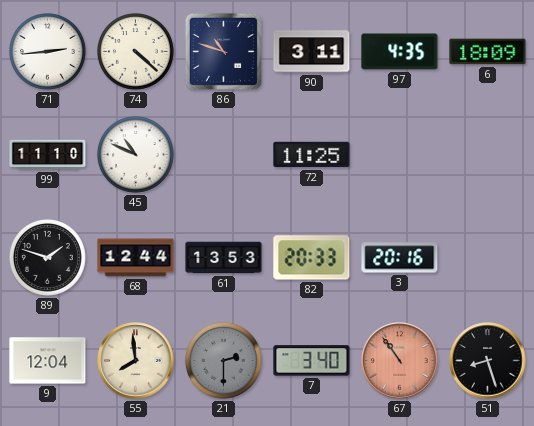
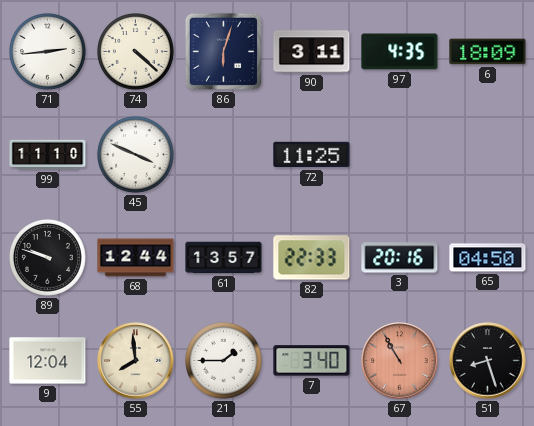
86: 10:48 -> 6:03
45: 10:49 -> 3:49
89: 1:48 -> 9:48
61: 13:53 -> 13:57
82: 20:33 -> 22:33
65: none -> 04:50
21: 2:30 -> 1:45
21 dial: grey -> white
67: 10:54 -> 10:55
